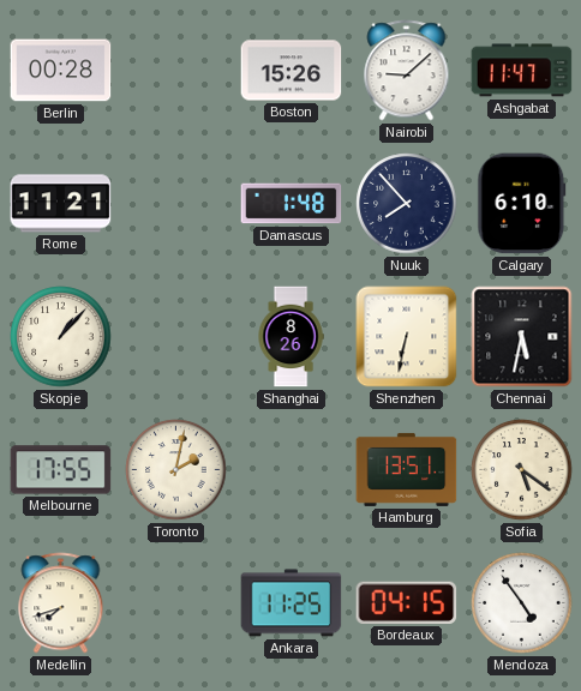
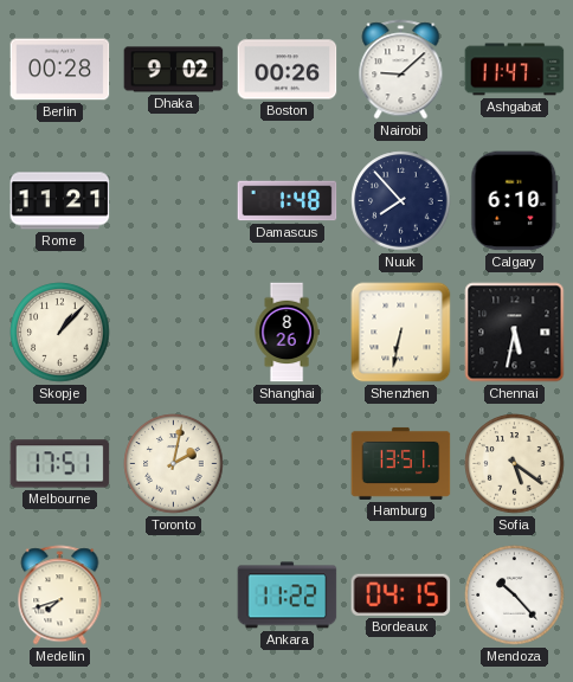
Dhaka: none -> 9:02
Boston: 15:26 -> 00:26
Melbourne: 17:55 -> 17:51
Ankara: 11:25 -> 11:22
Mendoza: 4:54 -> 10:23
